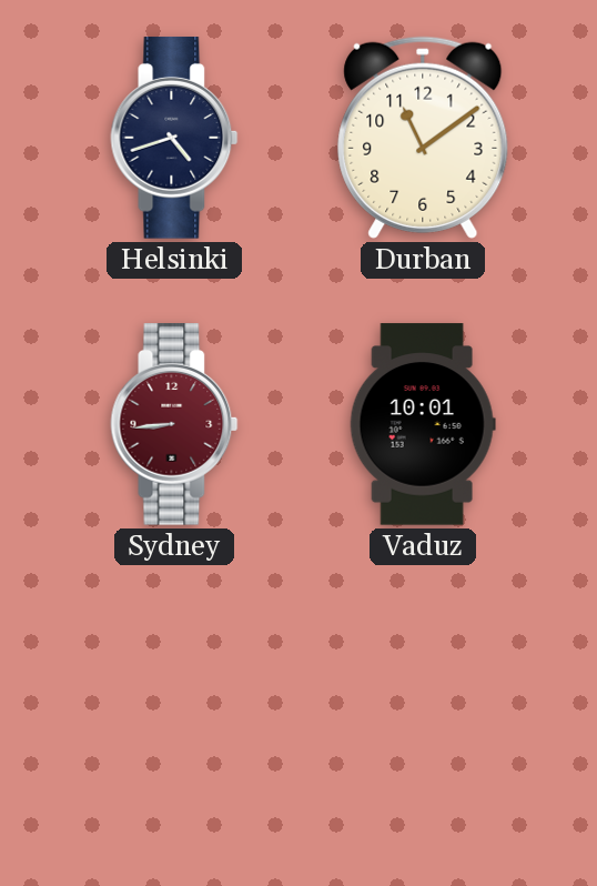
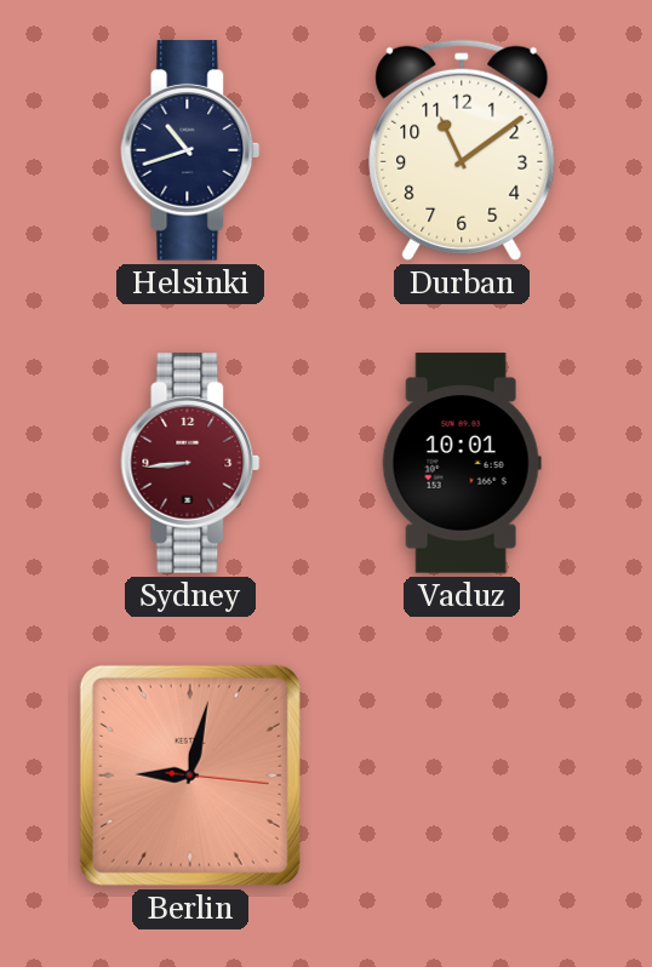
Helsinki: 4:42 -> 10:42
Berlin: none -> 9:02
